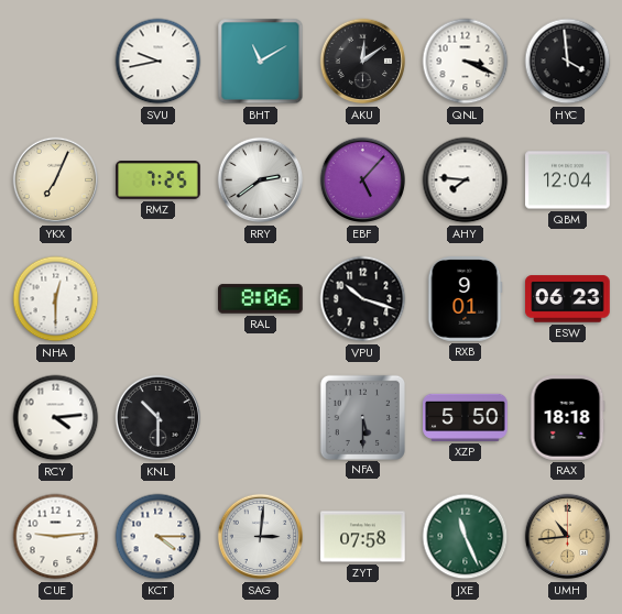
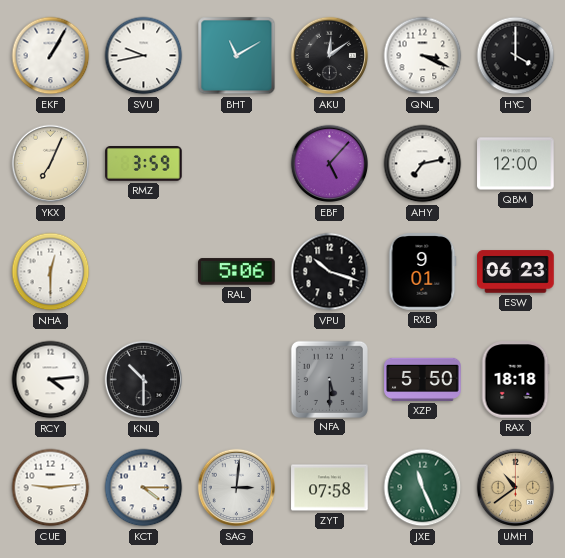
EKF: none -> 1:05
HYC: 3:59 -> 4:00
RMZ: 7:25 -> 3:59
RRY: 2:39 -> none
AHY: 7:46 -> 7:13
QBM: 12:04 -> 12:00
RAL: 8:06 -> 5:06
UMH: 10:44 -> 10:39
